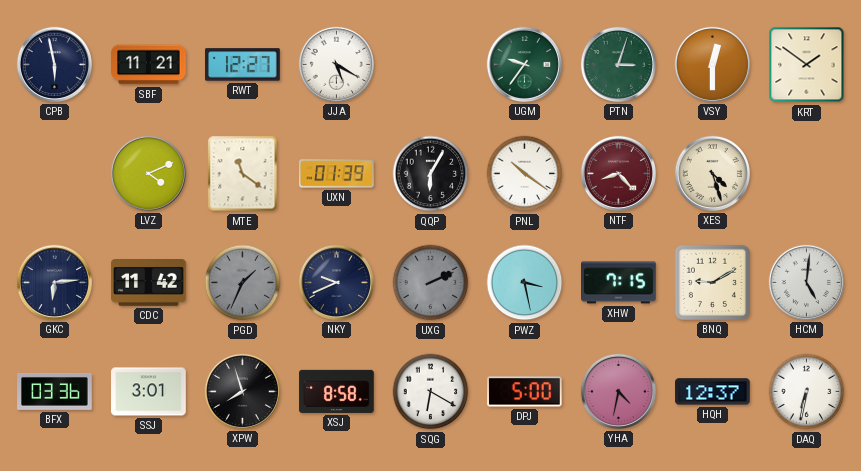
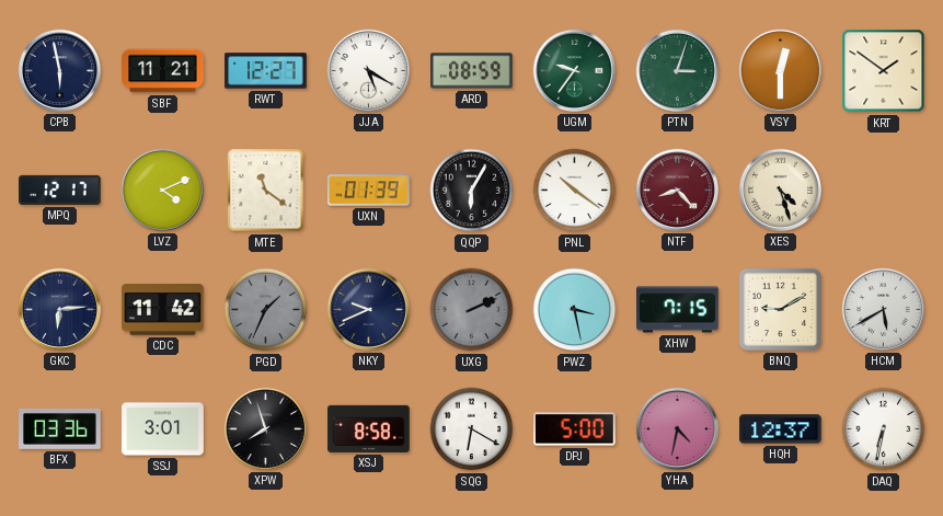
ARD: none -> 08:59
MPQ: none -> 12:17
HCM: 5:01 -> 5:40
